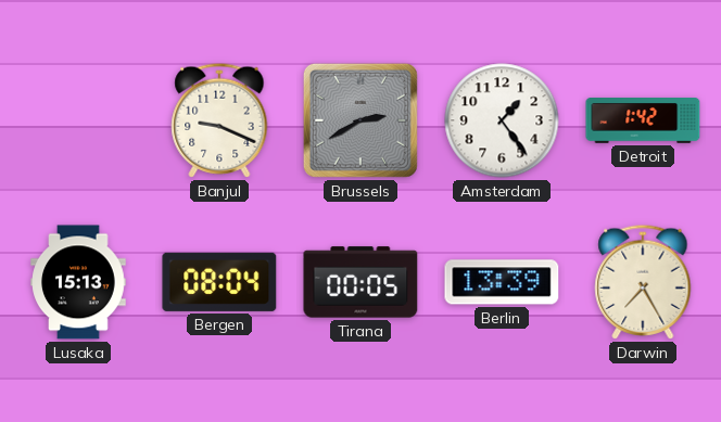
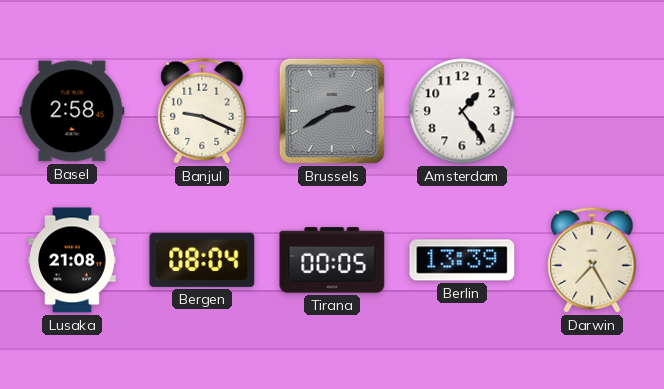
Basel: none -> 2:58
Detroit: 1:42 -> none
Lusaka: 15:13 -> 21:08
